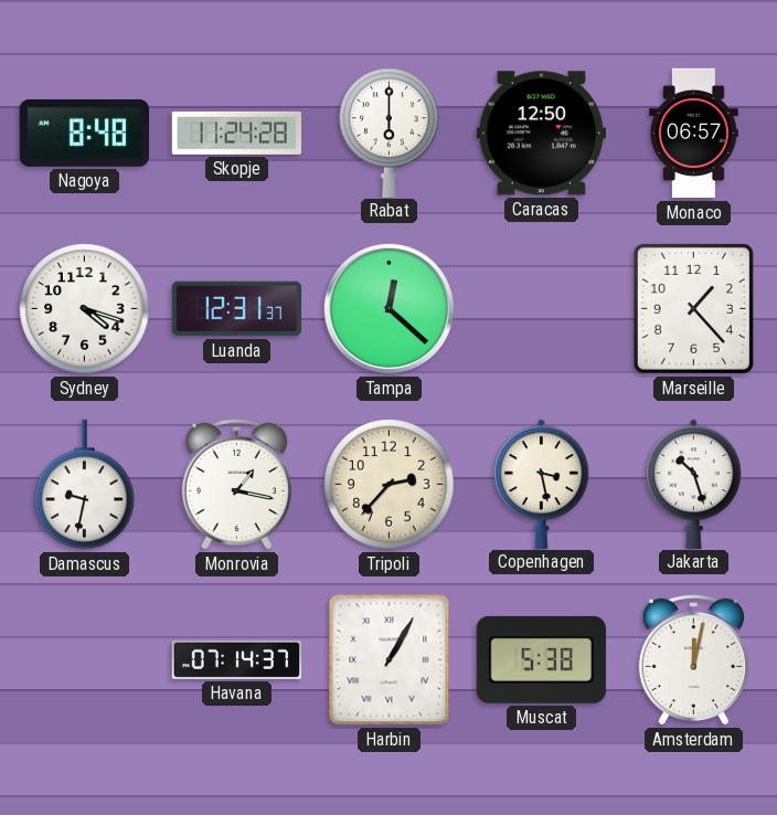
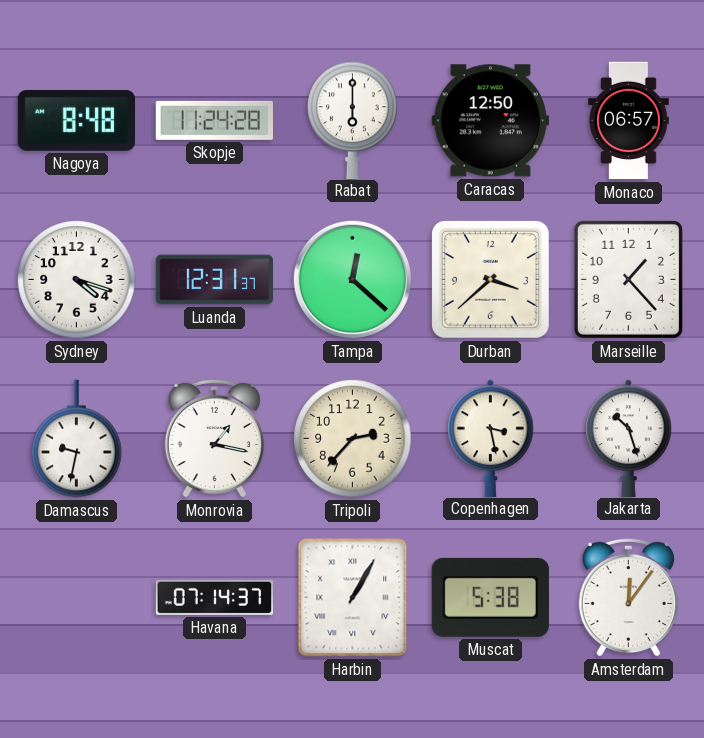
Durban: none -> 3:38
Amsterdam: 12:02 -> 12:06
